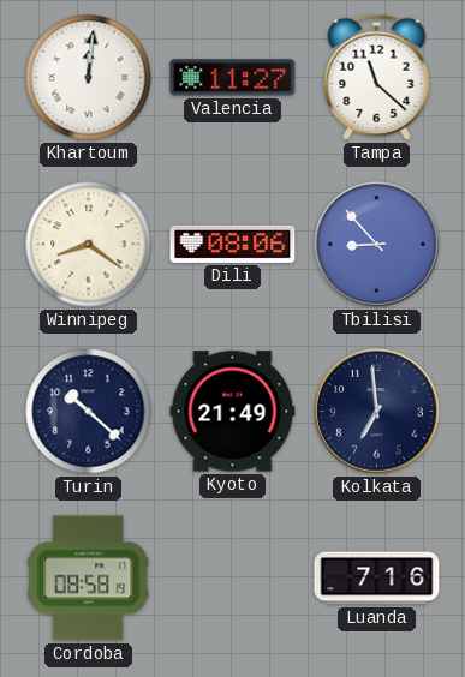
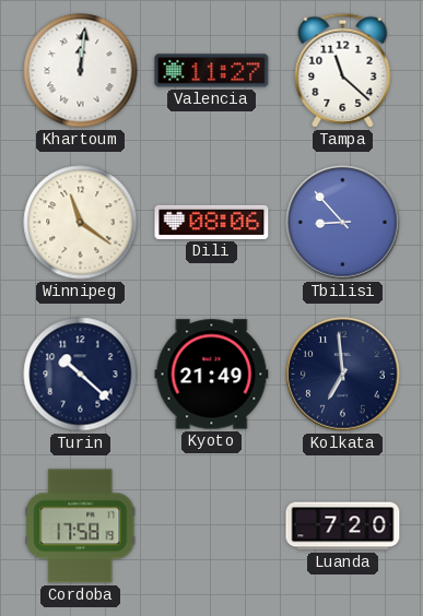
Winnipeg: 8:21 -> 11:21
Cordoba: 08:58 -> 17:58
Luanda: 7:16 -> 7:20
